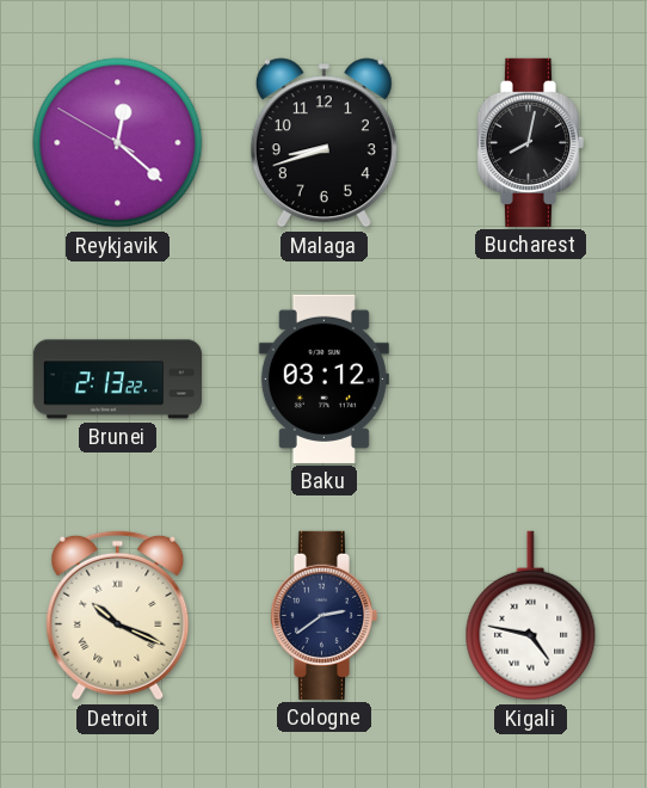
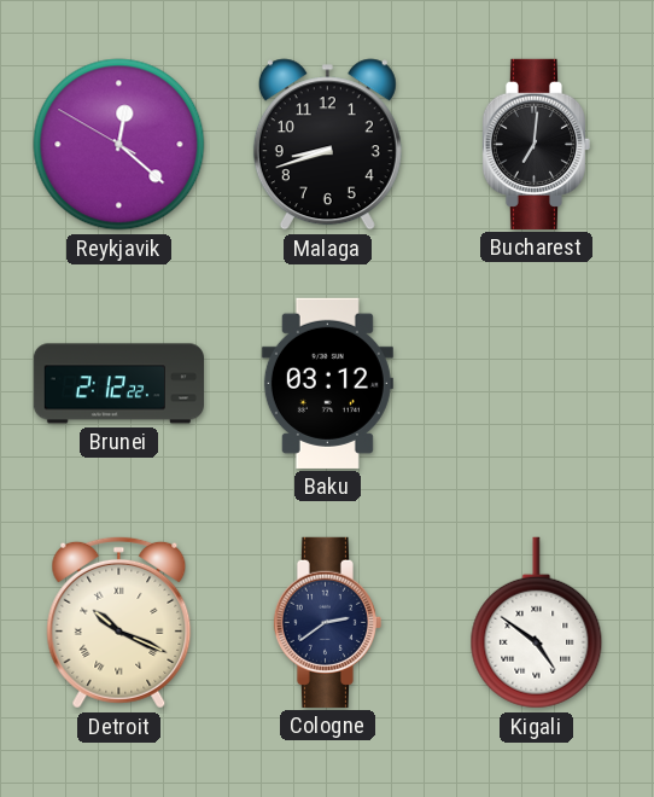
Bucharest: 8:02 -> 7:01
Brunei: 2:13 -> 2:12
Kigali: 4:47 -> 4:51
